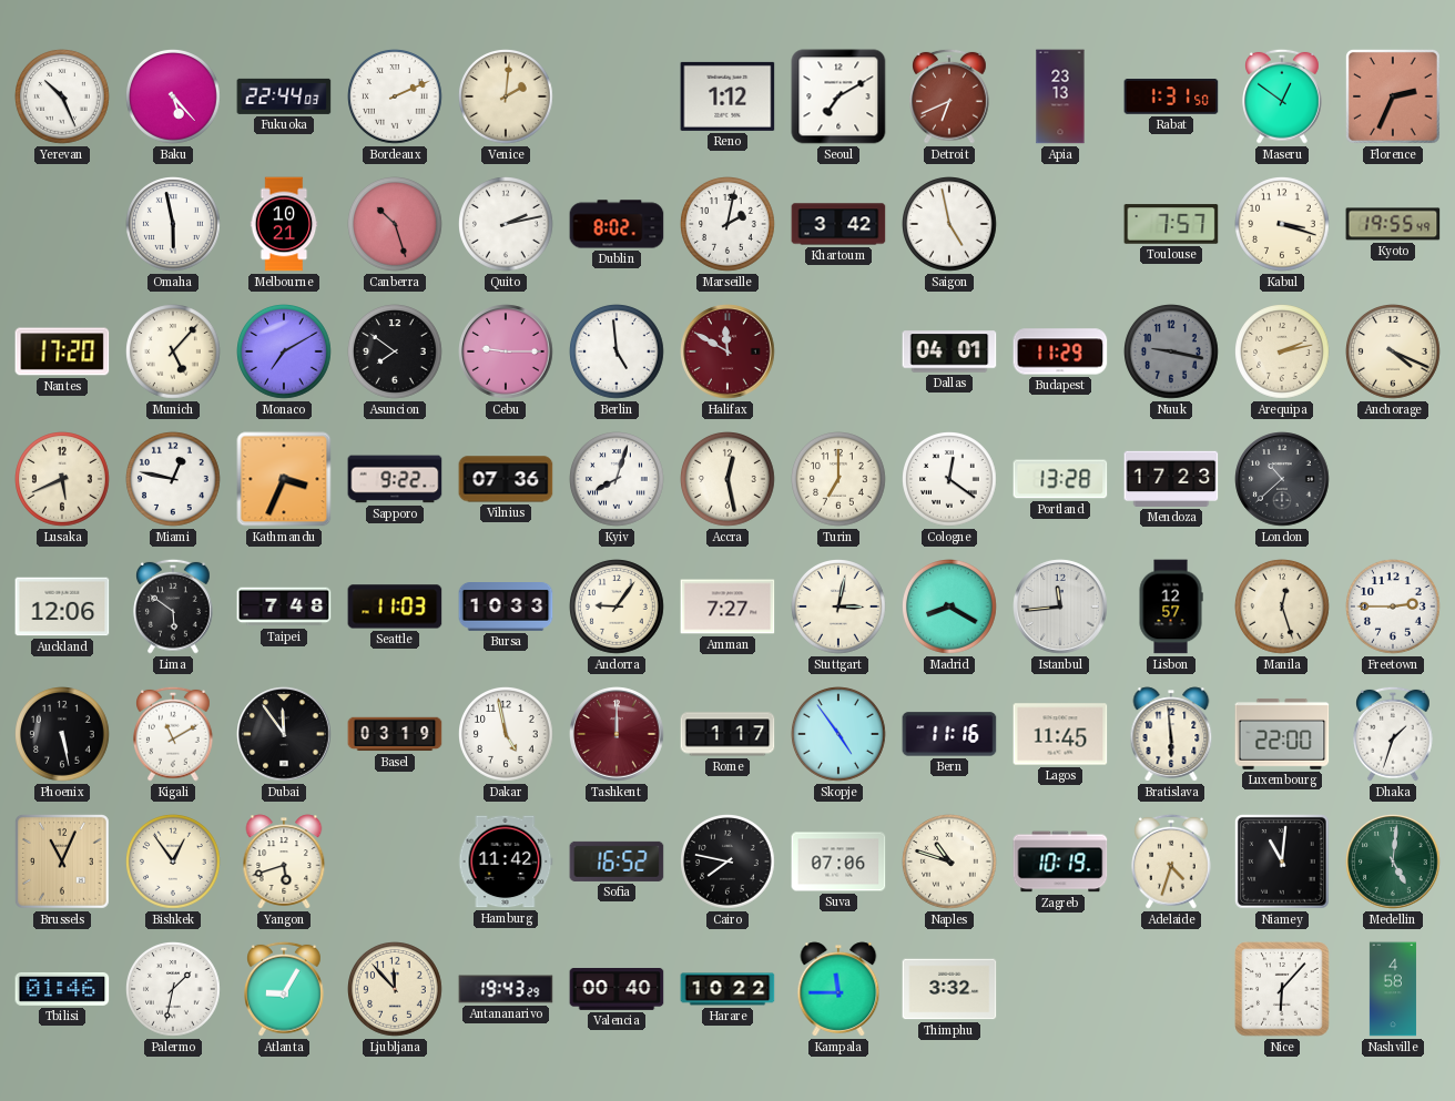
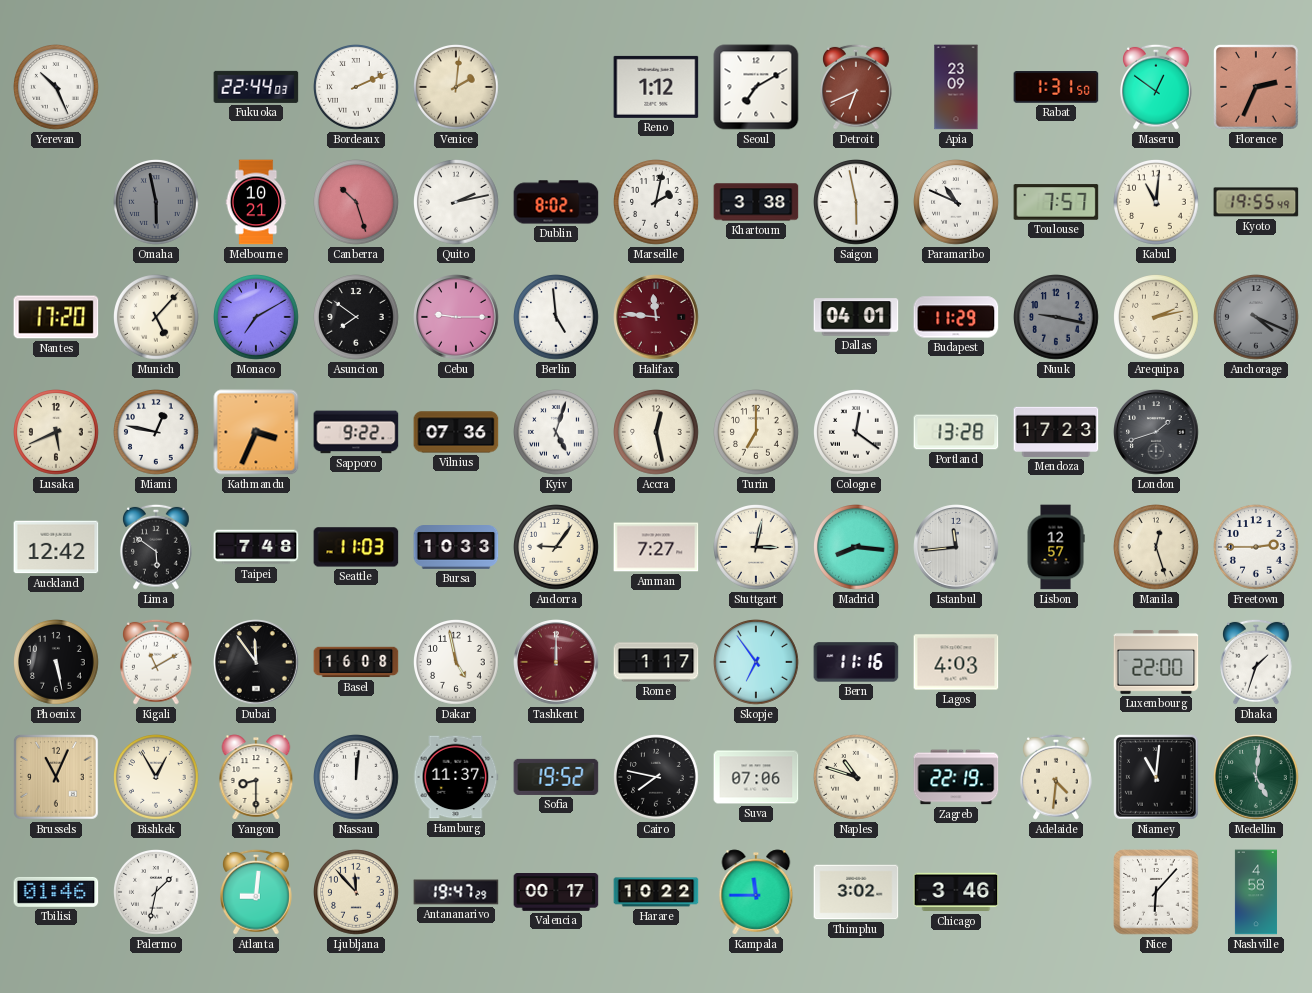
Baku: 5:23 -> none
Apia: 23:13 -> 23:09
Omaha dial: white -> grey
Khartoum: 3:42 -> 3:38
Saigon: 4:58 -> 5:58
Paramaribo: none -> 10:49
Kabul: 3:18 -> 11:01
Halifax: 11:50 -> 11:46
Anchorage dial: cream -> grey
Kyiv: 8:03 -> 5:03
London: 10:38 -> 1:42
Auckland: 12:06 -> 12:42
Madrid: 8:20 -> 8:16
Basel: 03:19 -> 16:08
Skopje: 4:54 -> 6:54
Lagos: 11:45 -> 4:03
Bratislava: 5:59 -> none
Bishkek: 12:54 -> 12:55
Yangon: 5:42 -> 8:30
Nassau: none -> 12:01
Hamburg: 11:42 -> 11:37
Sofia: 16:52 -> 19:52
Zagreb: 10:19 -> 22:19
Adelaide: 4:33 -> 4:31
Atlanta: 9:05 -> 9:01
Antananarivo: 19:43 -> 19:47
Valencia: 00:40 -> 00:17
Thimphu: 3:32 -> 3:02
Chicago: none -> 3:46
